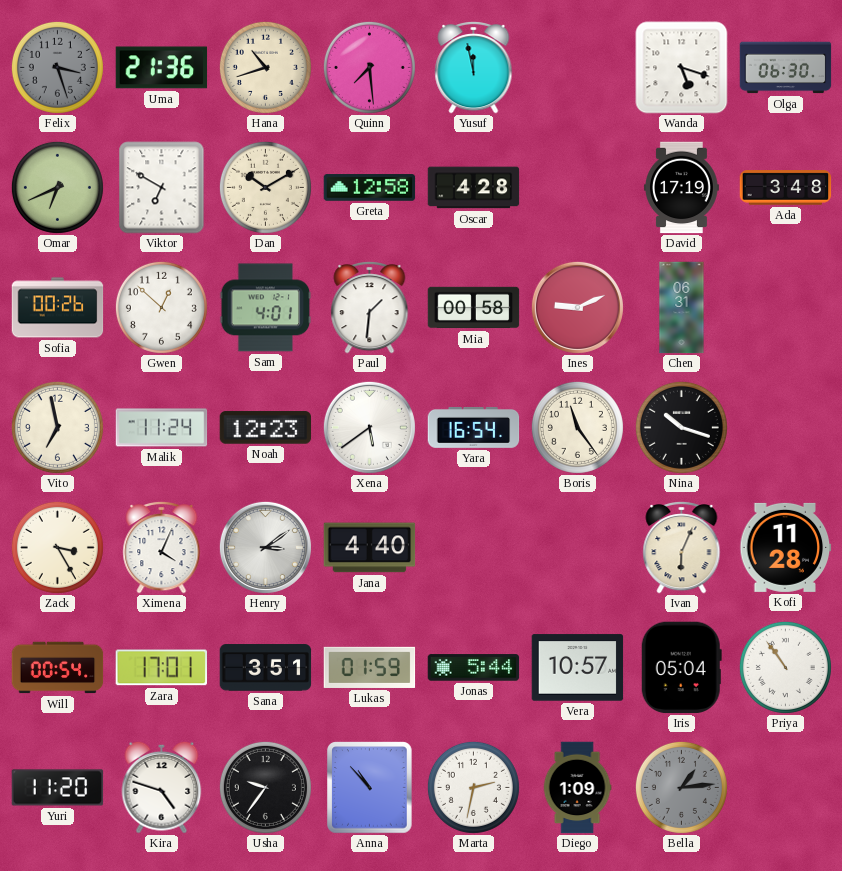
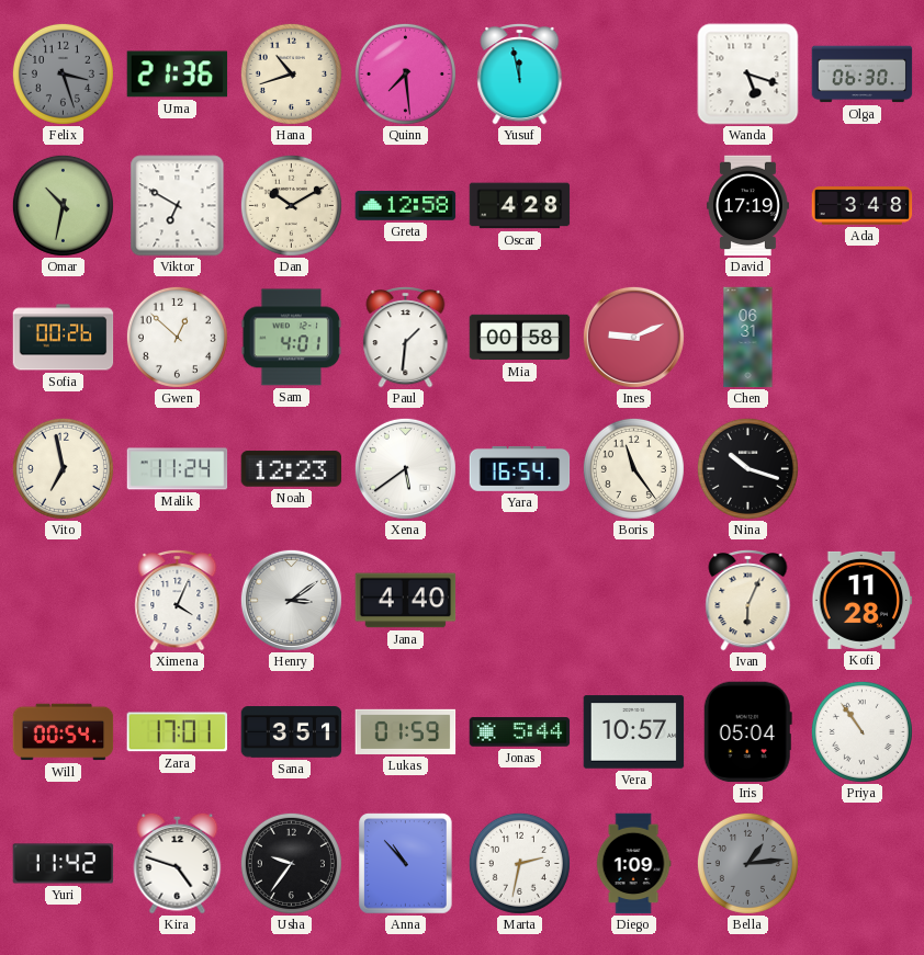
Omar: 6:41 -> 10:32
Zack: 3:25 -> none
Yuri: 11:20 -> 11:42
